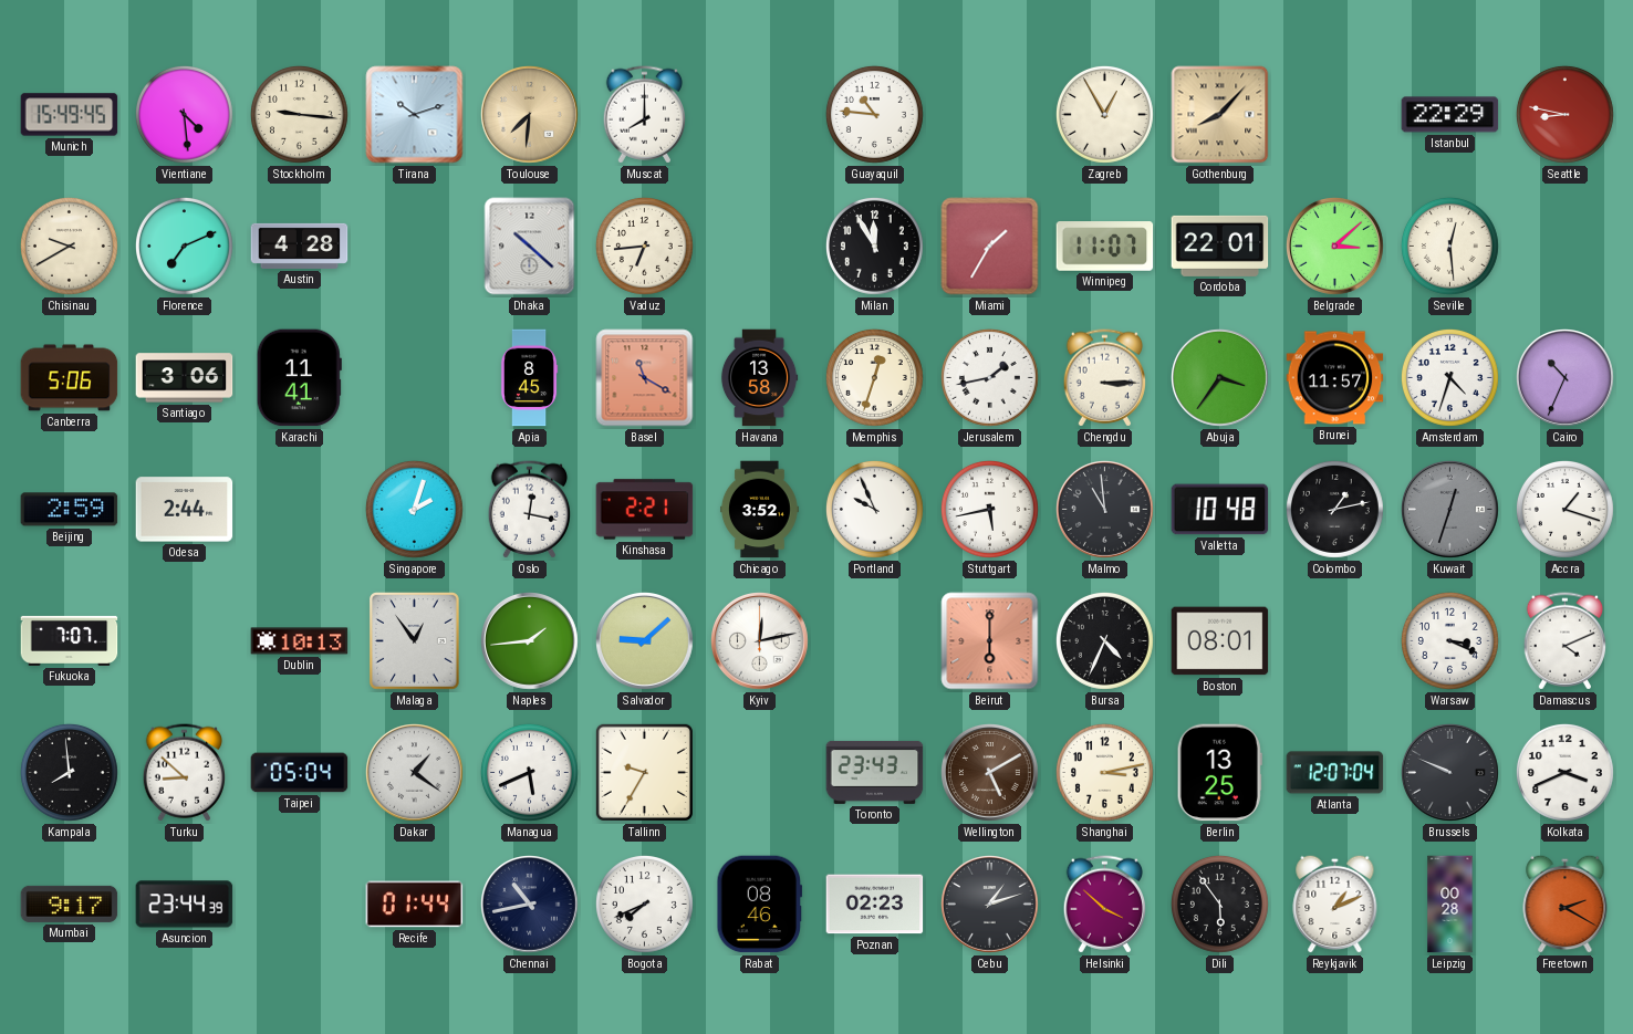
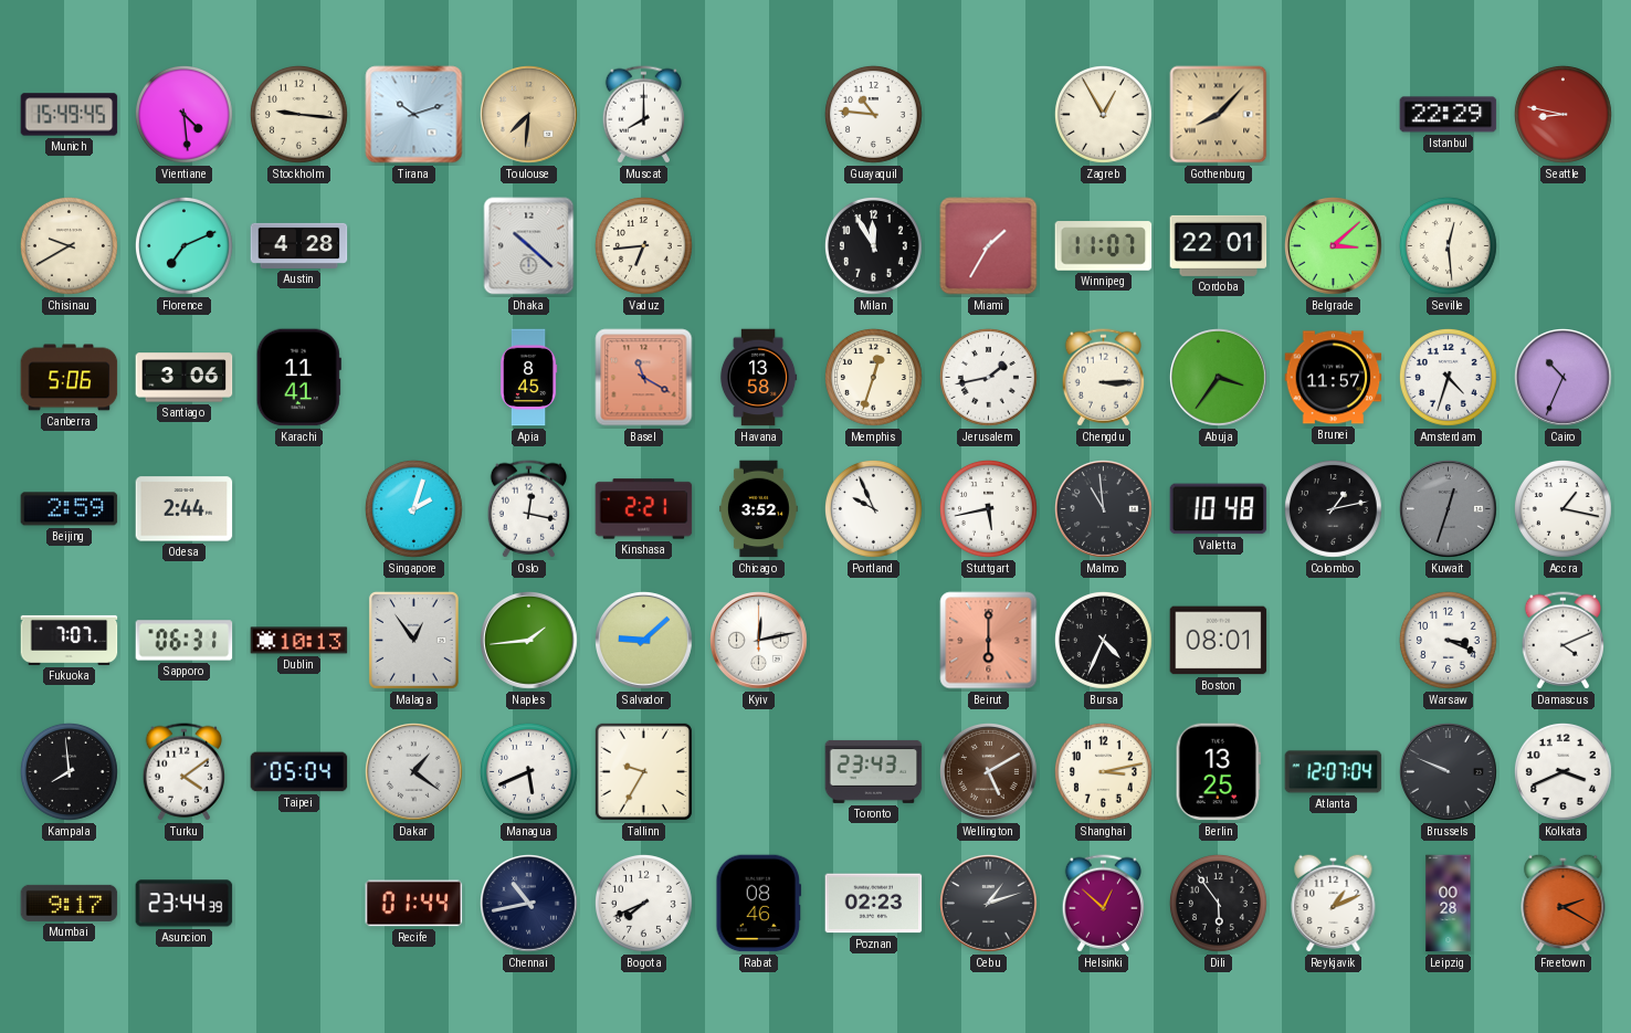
Accra: 1:18 -> 1:17
Sapporo: none -> 06:31
Turku: 8:52 -> 4:09
Helsinki: 3:52 -> 12:52
